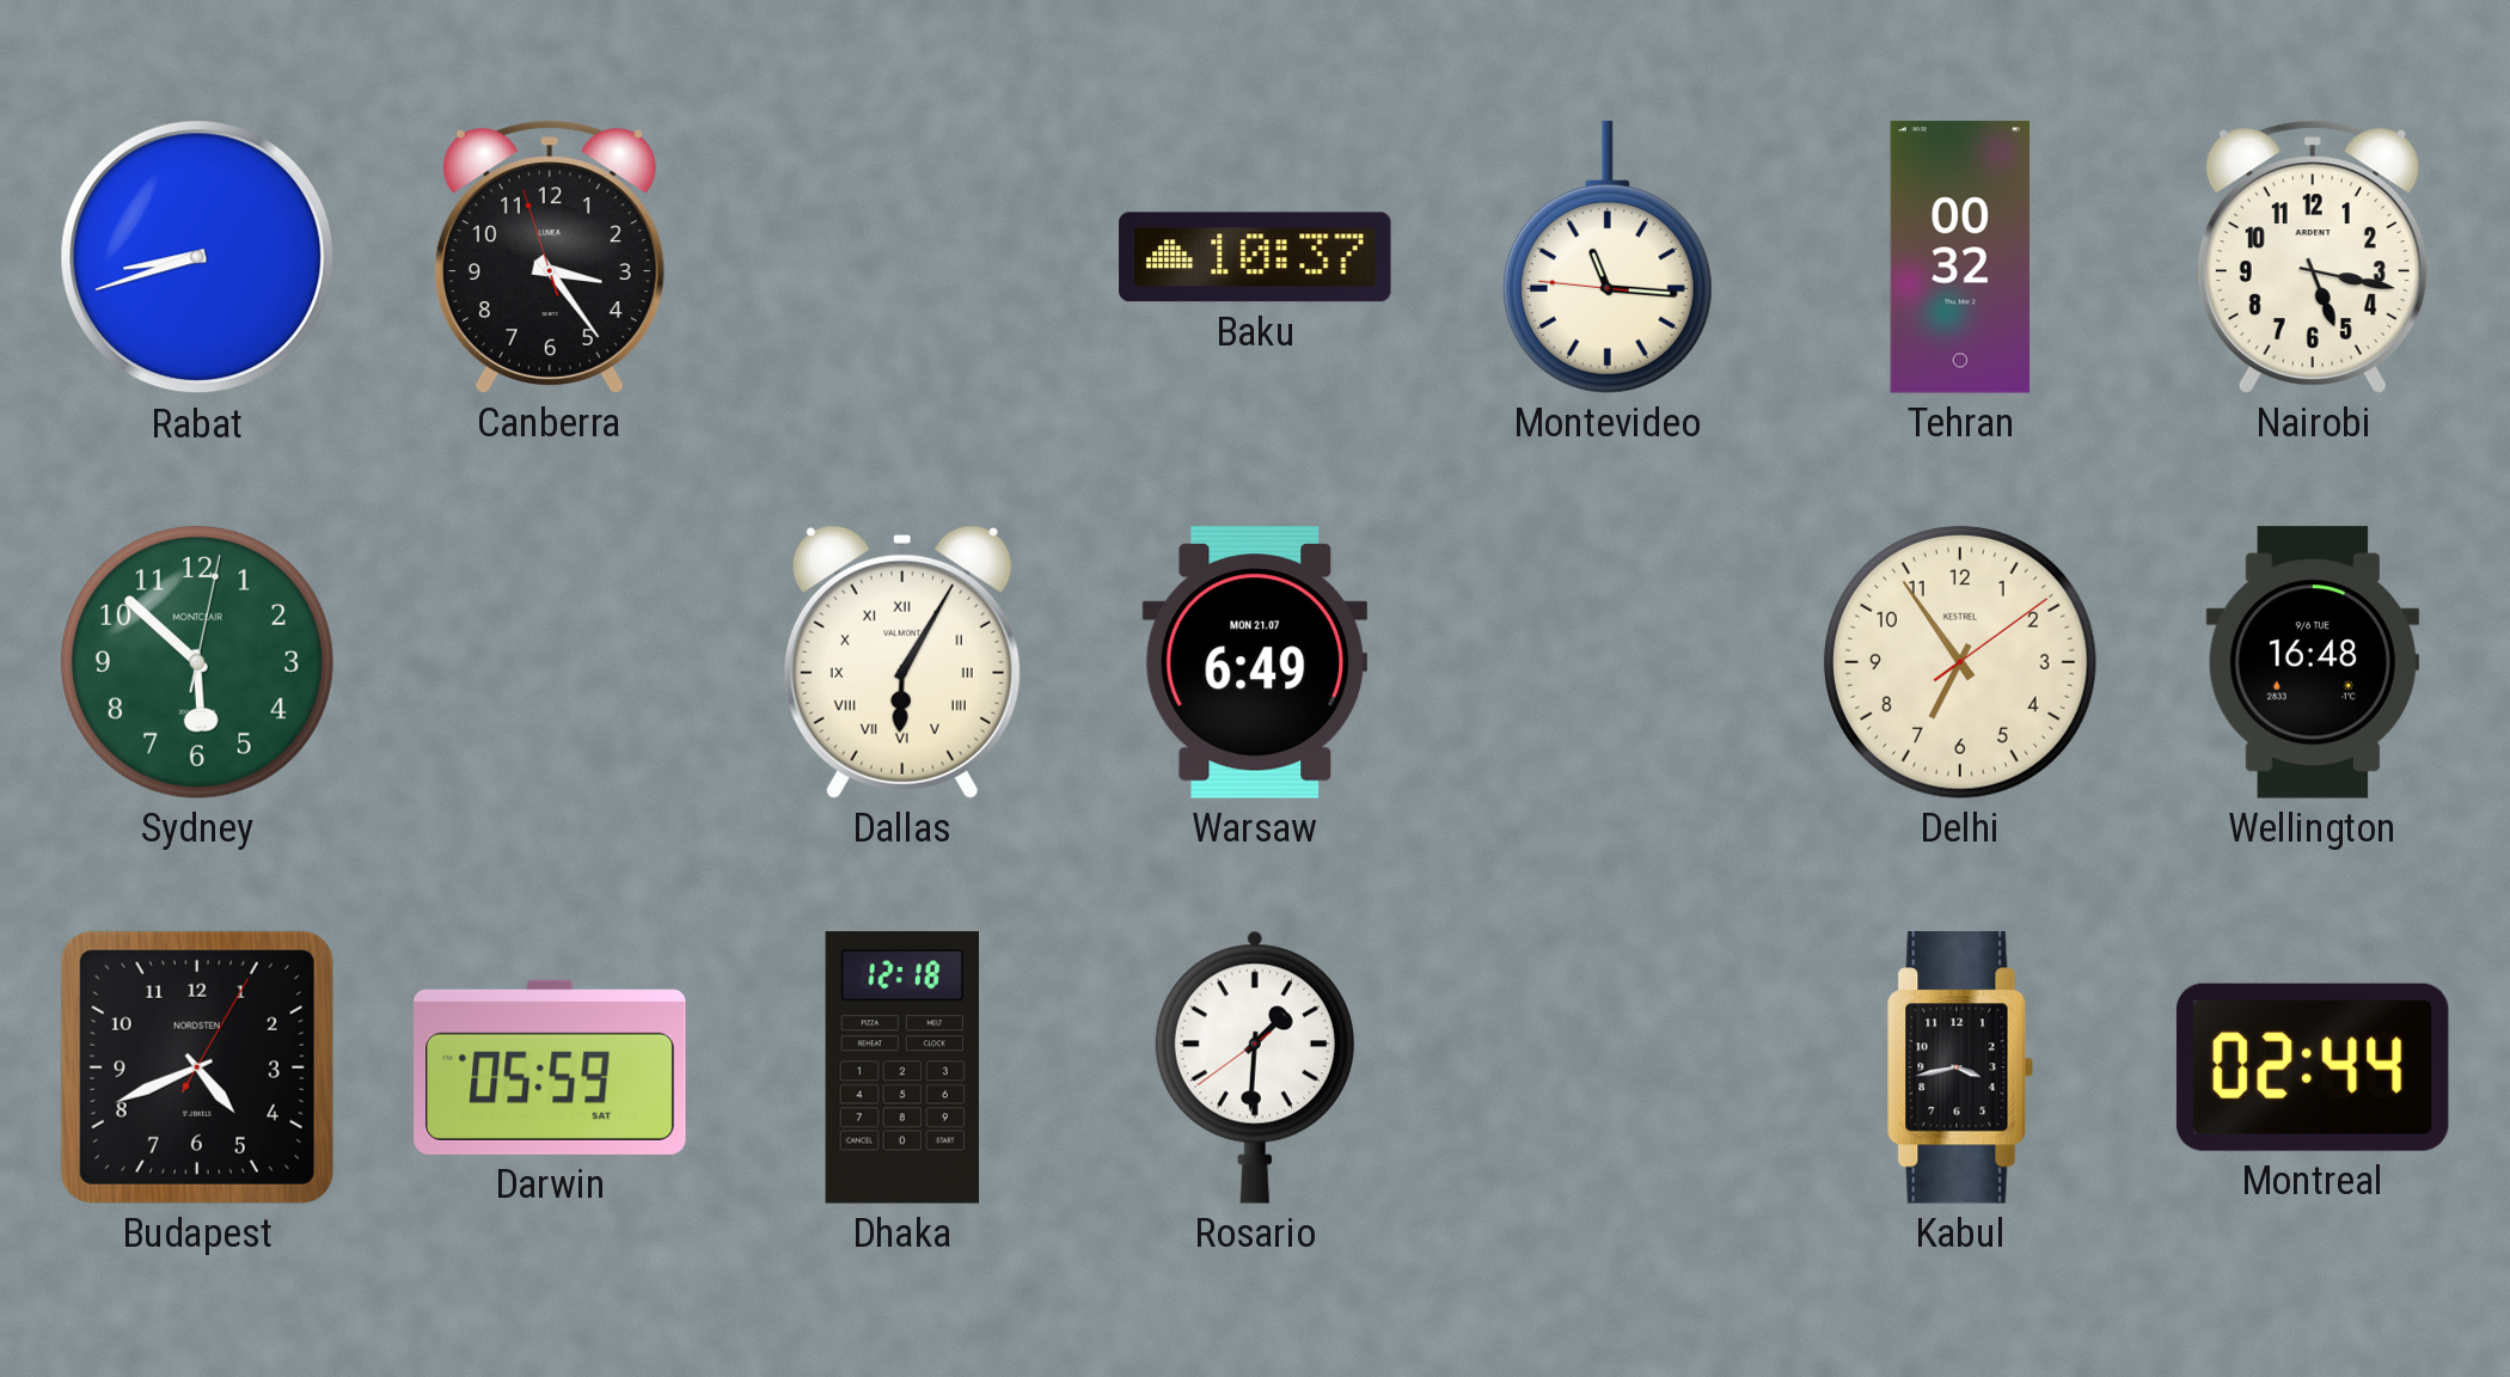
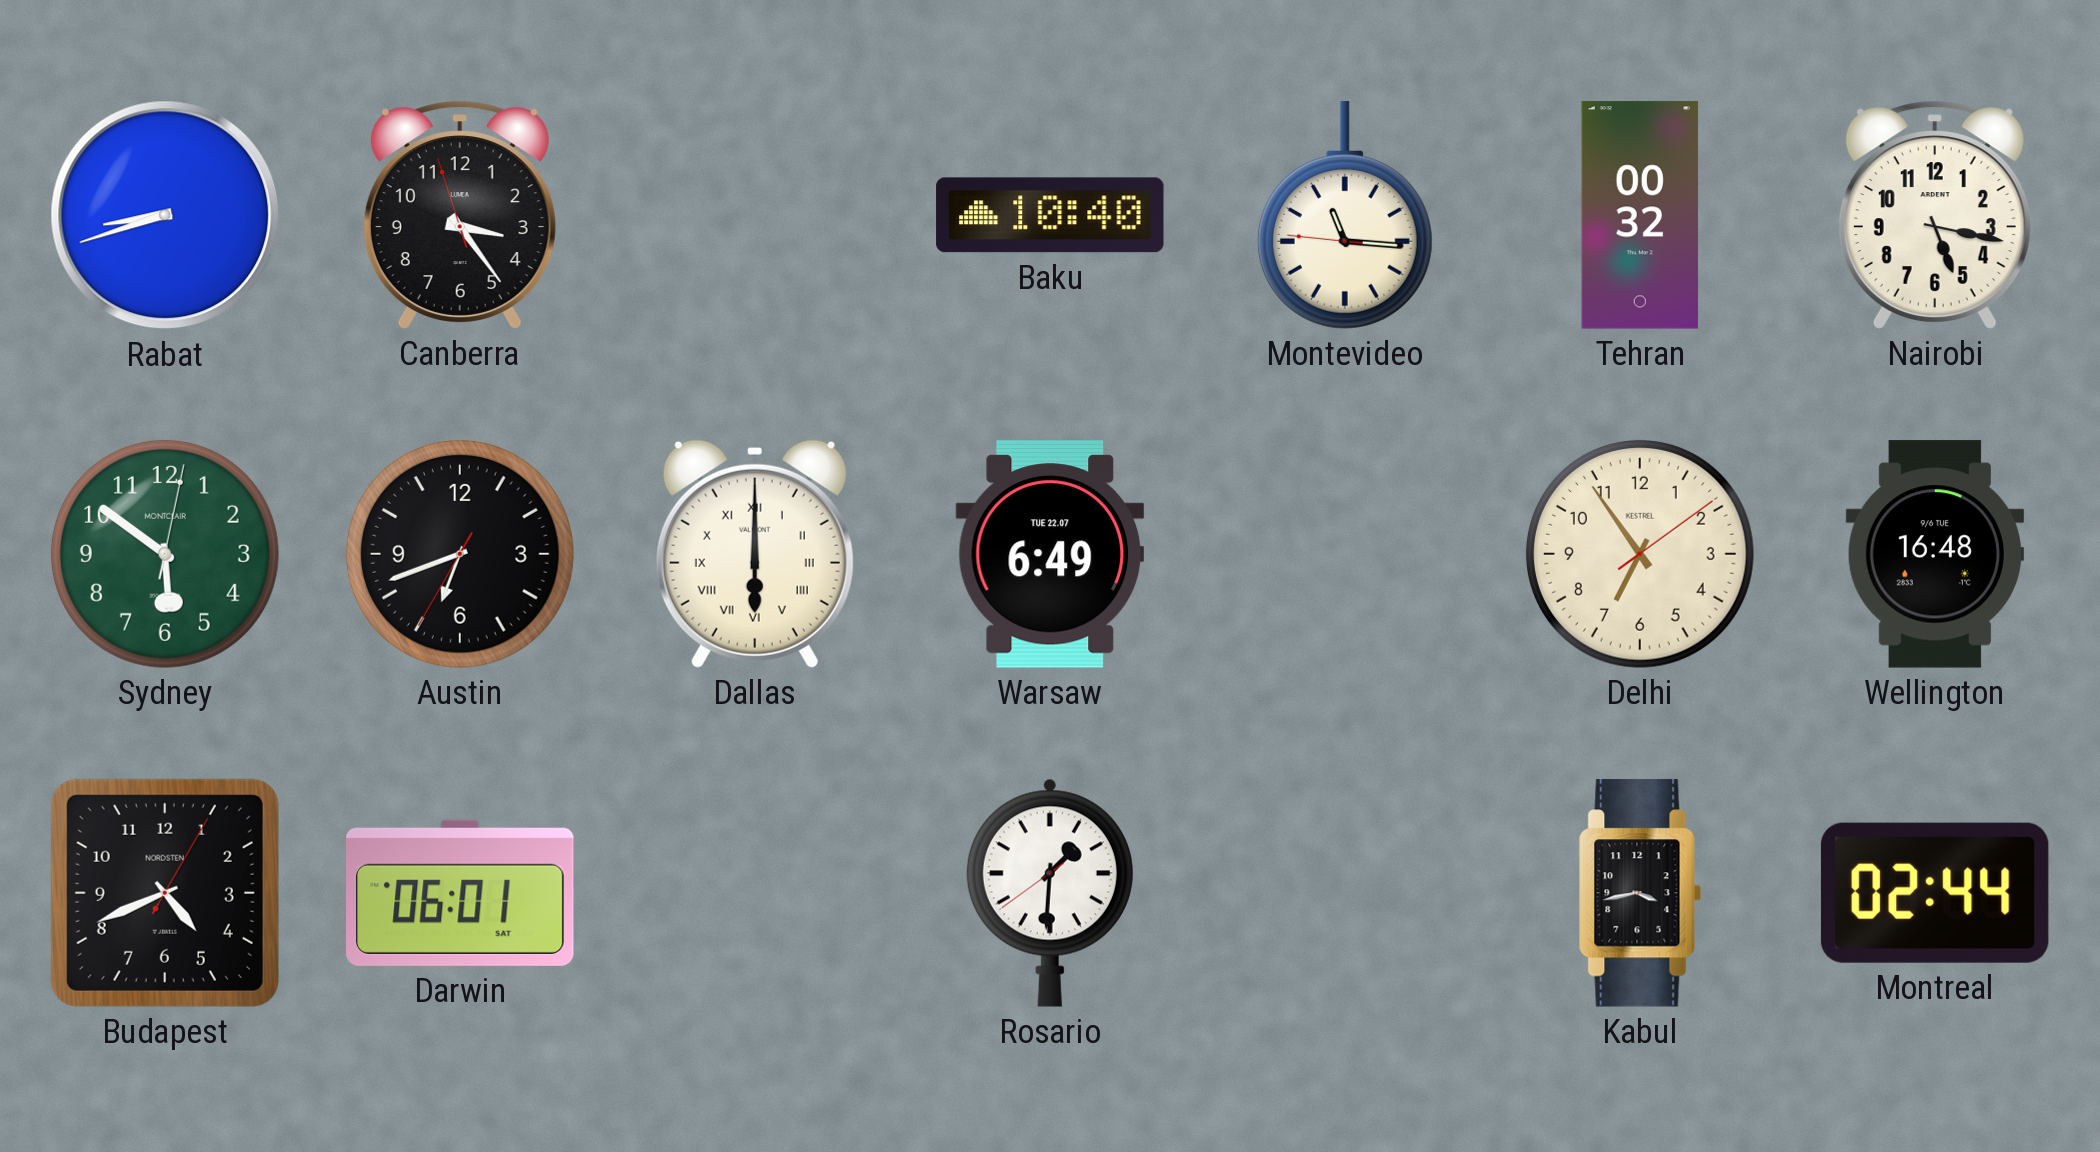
Baku: 10:37 -> 10:40
Sydney: 5:52 -> 5:51
Austin: none -> 6:41
Dallas: 6:05 -> 6:00
Warsaw date: MON 21.07 -> TUE 22.07
Darwin: 05:59 -> 06:01
Dhaka: 12:18 -> none
